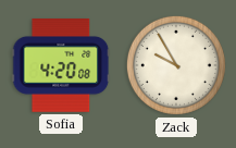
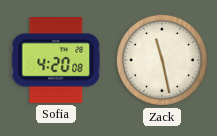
Zack: 9:55 -> 11:28
